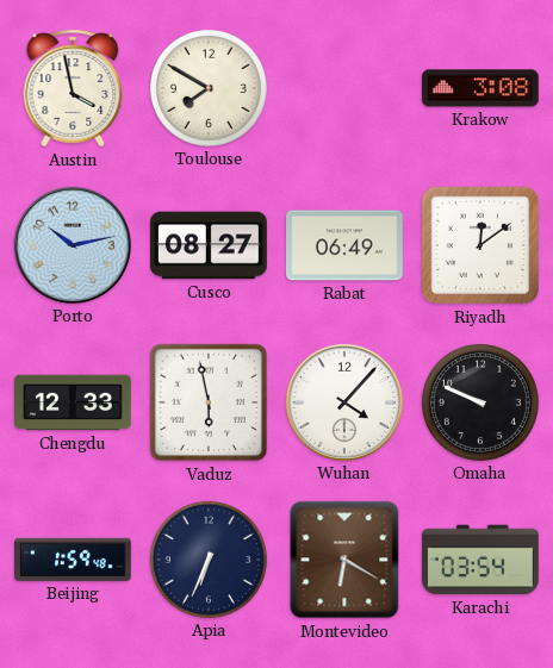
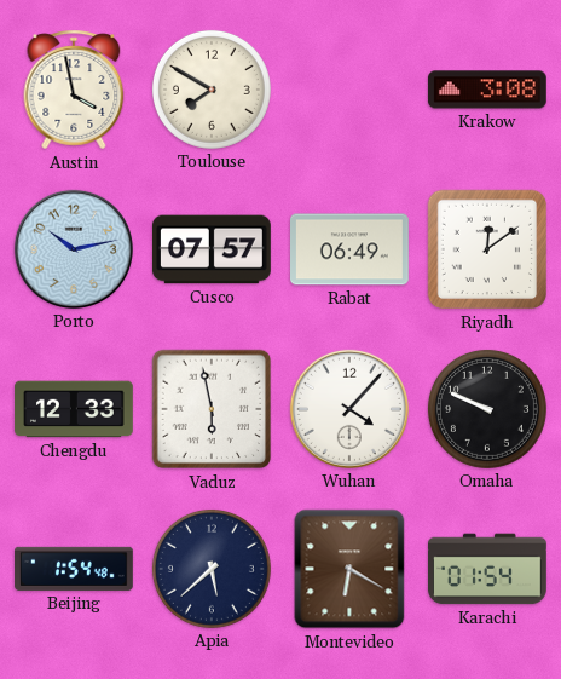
Cusco: 08:27 -> 07:57
Beijing: 1:59 -> 1:54
Apia: 6:34 -> 5:38
Karachi: 03:54 -> 01:54
